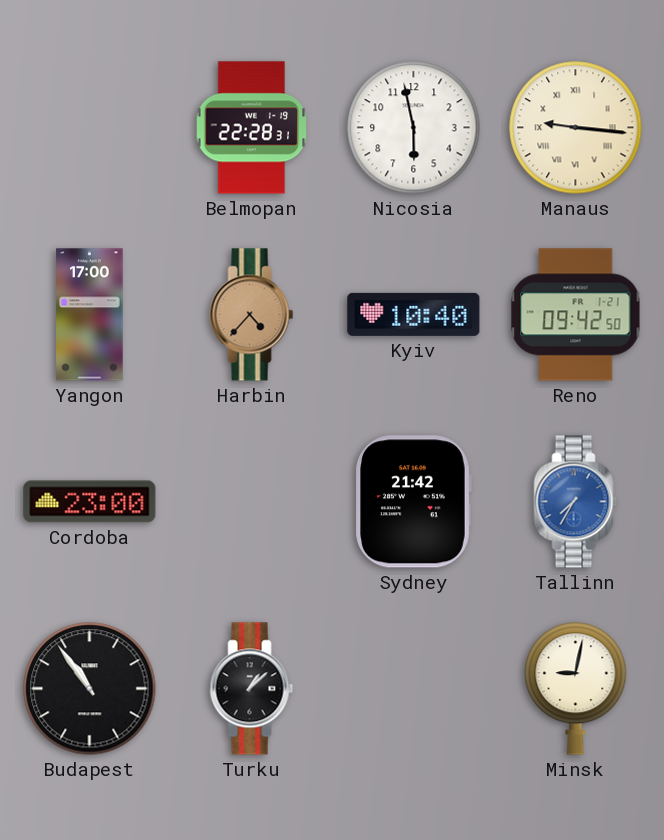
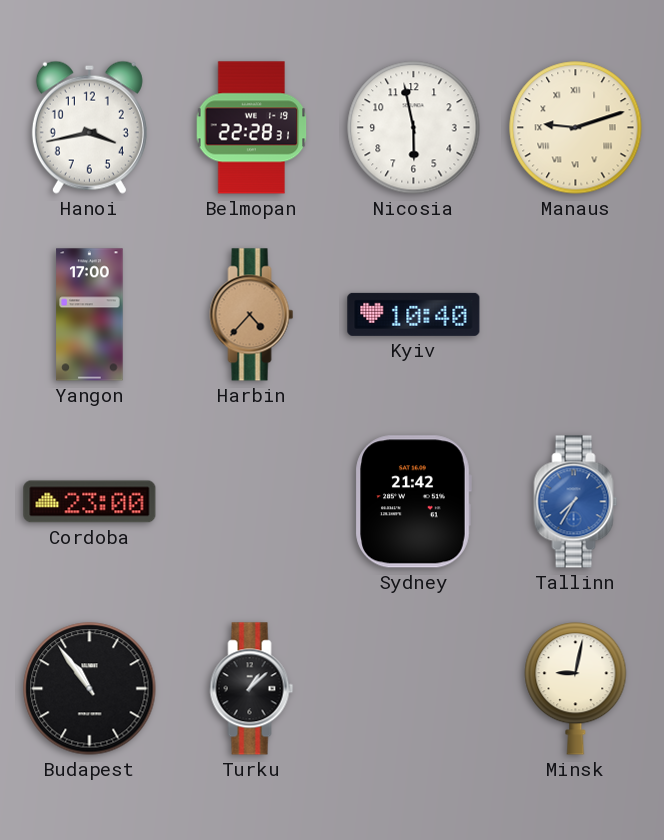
Hanoi: none -> 3:43
Manaus: 9:16 -> 9:12
Reno: 09:42 -> none
